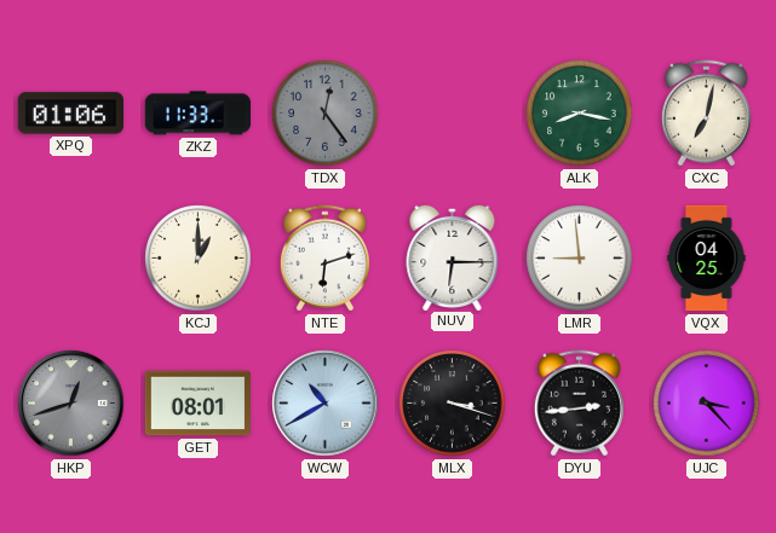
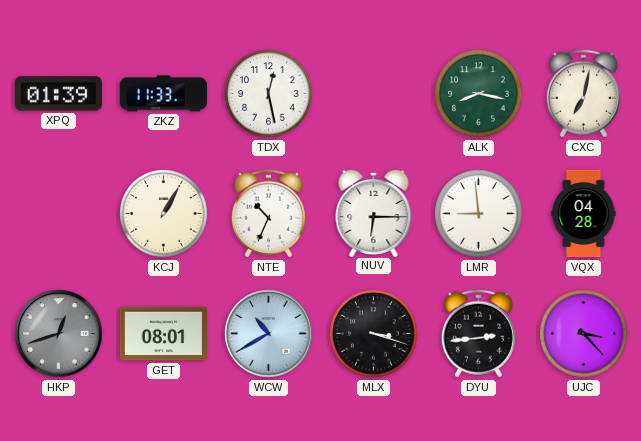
XPQ: 01:06 -> 01:39
TDX: 12:24 -> 12:28
TDX dial: grey -> white
KCJ: 1:00 -> 1:05
NTE: 6:12 -> 10:34
VQX: 04:25 -> 04:28
